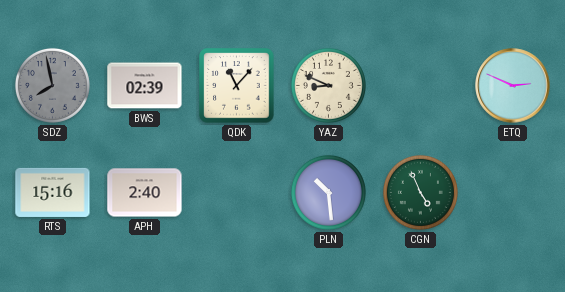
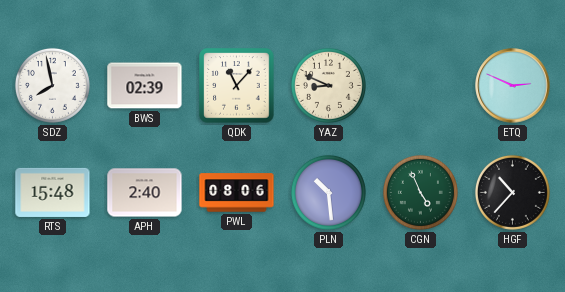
SDZ dial: grey -> white
RTS: 15:16 -> 15:48
PWL: none -> 08:06
HGF: none -> 10:37
